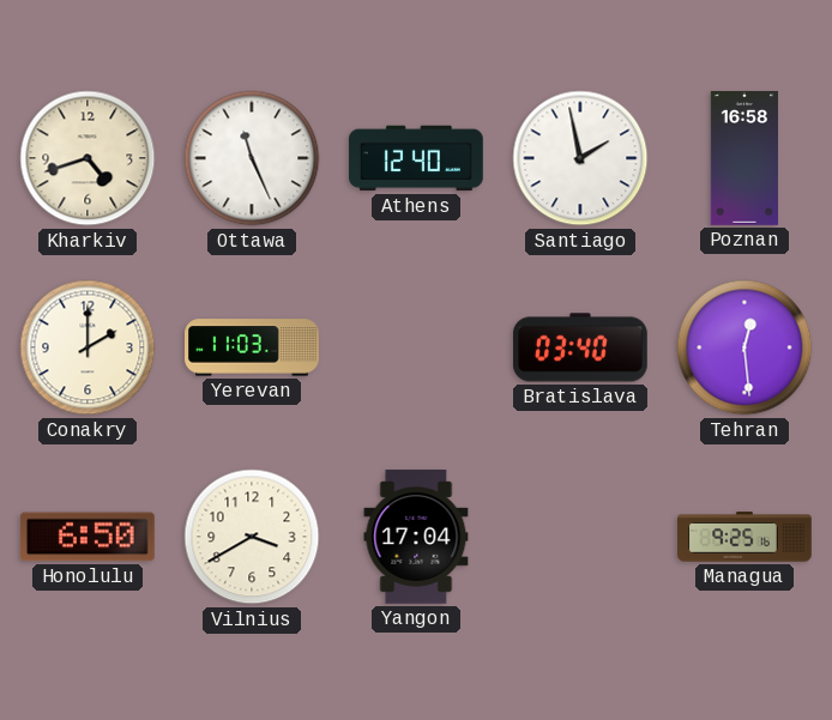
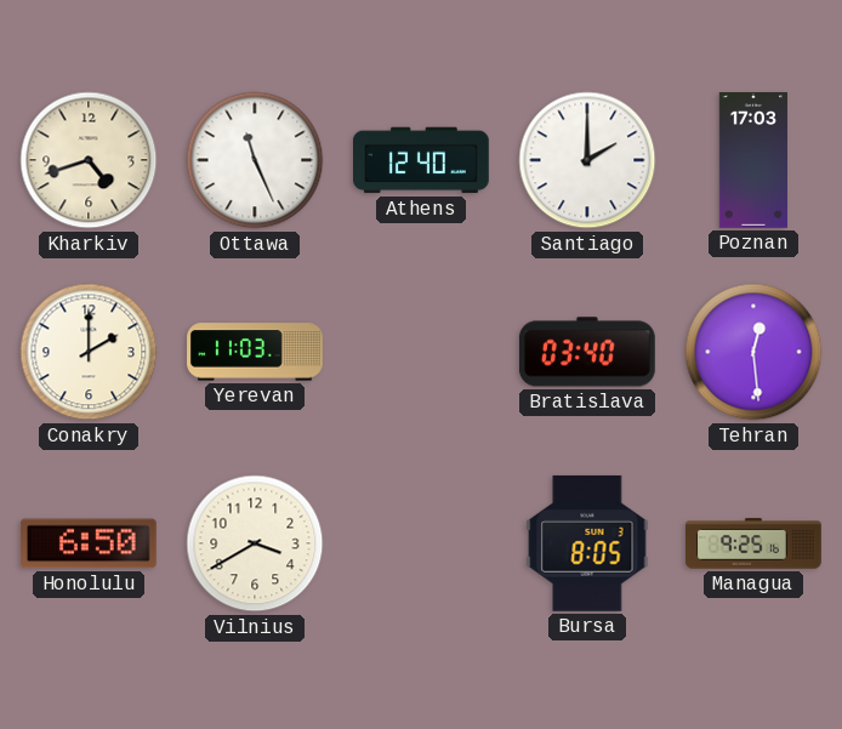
Santiago: 1:58 -> 2:00
Poznan: 16:58 -> 17:03
Yangon: 17:04 -> none
Bursa: none -> 8:05
